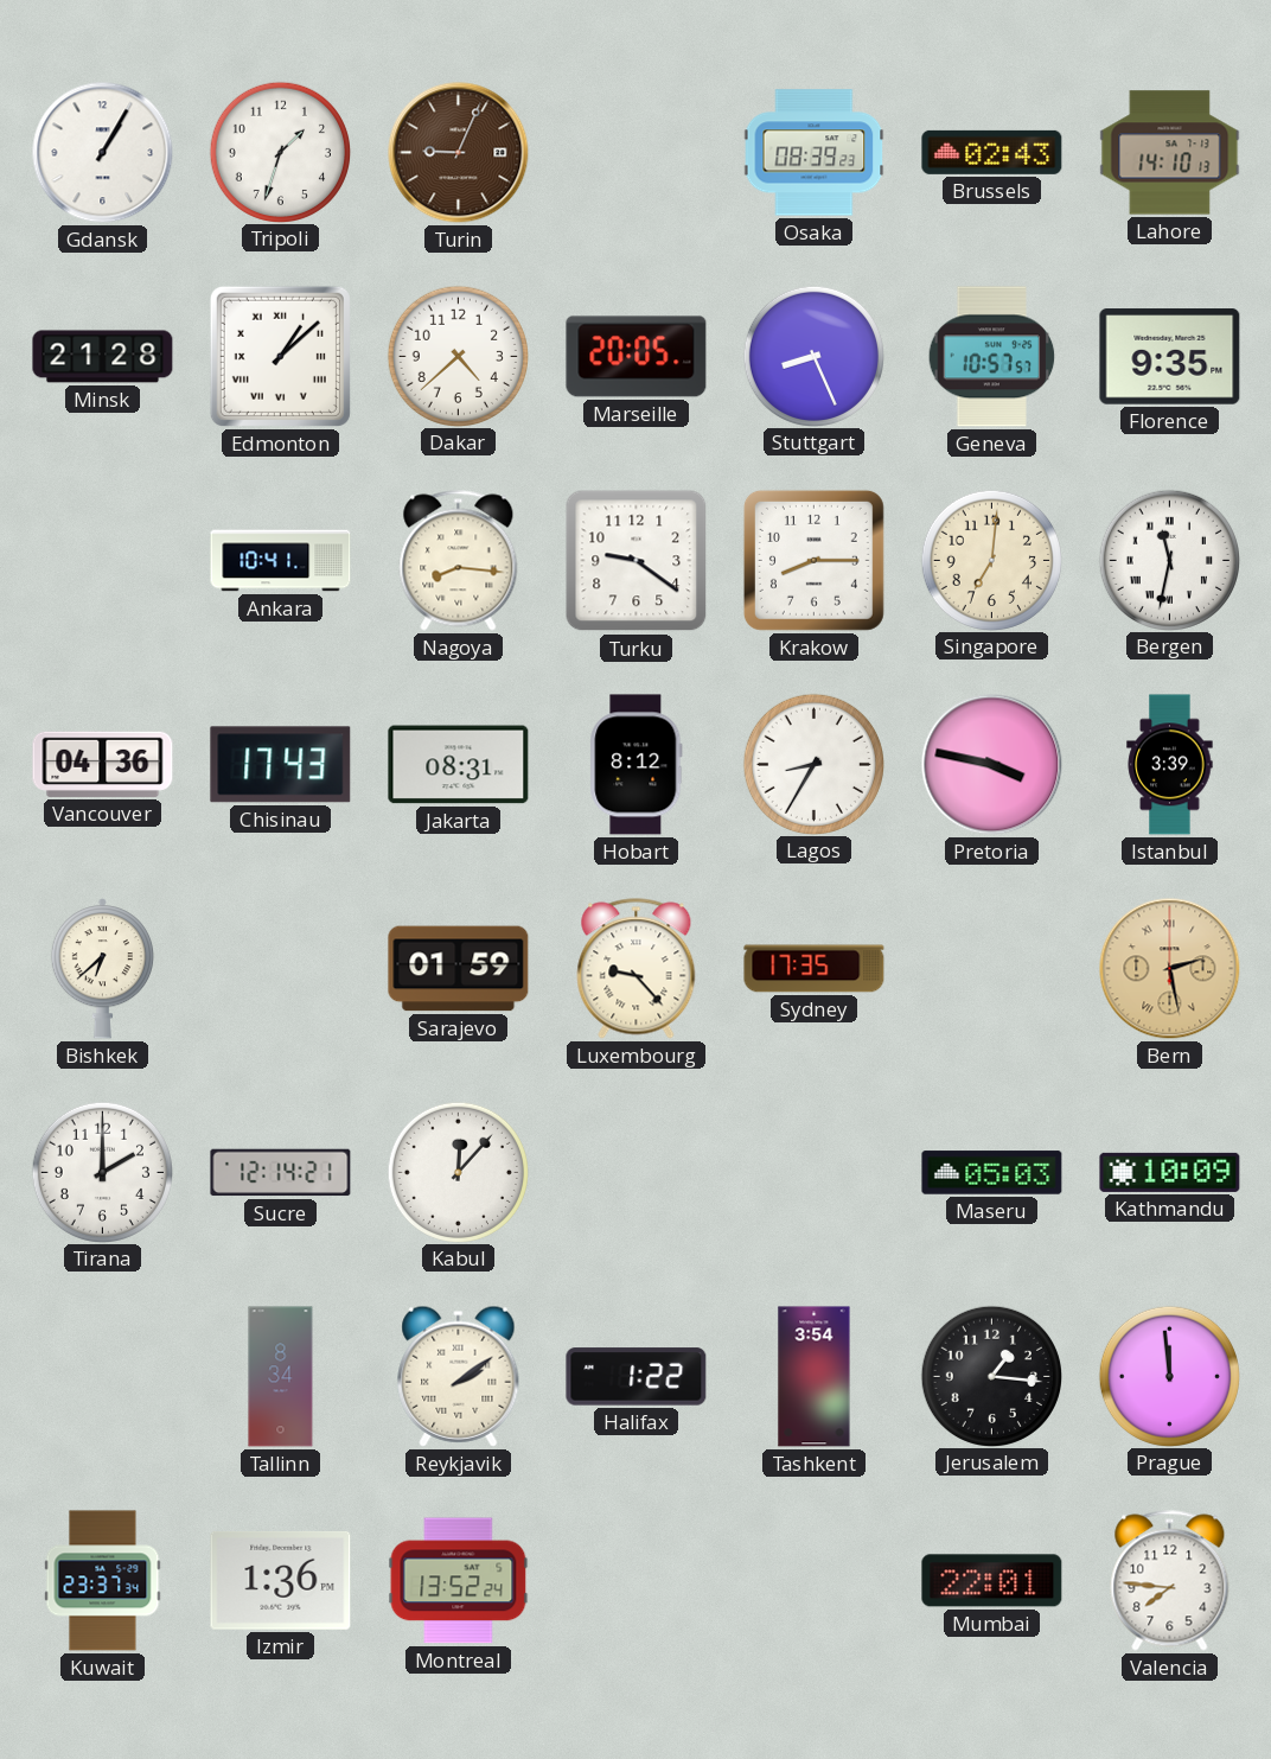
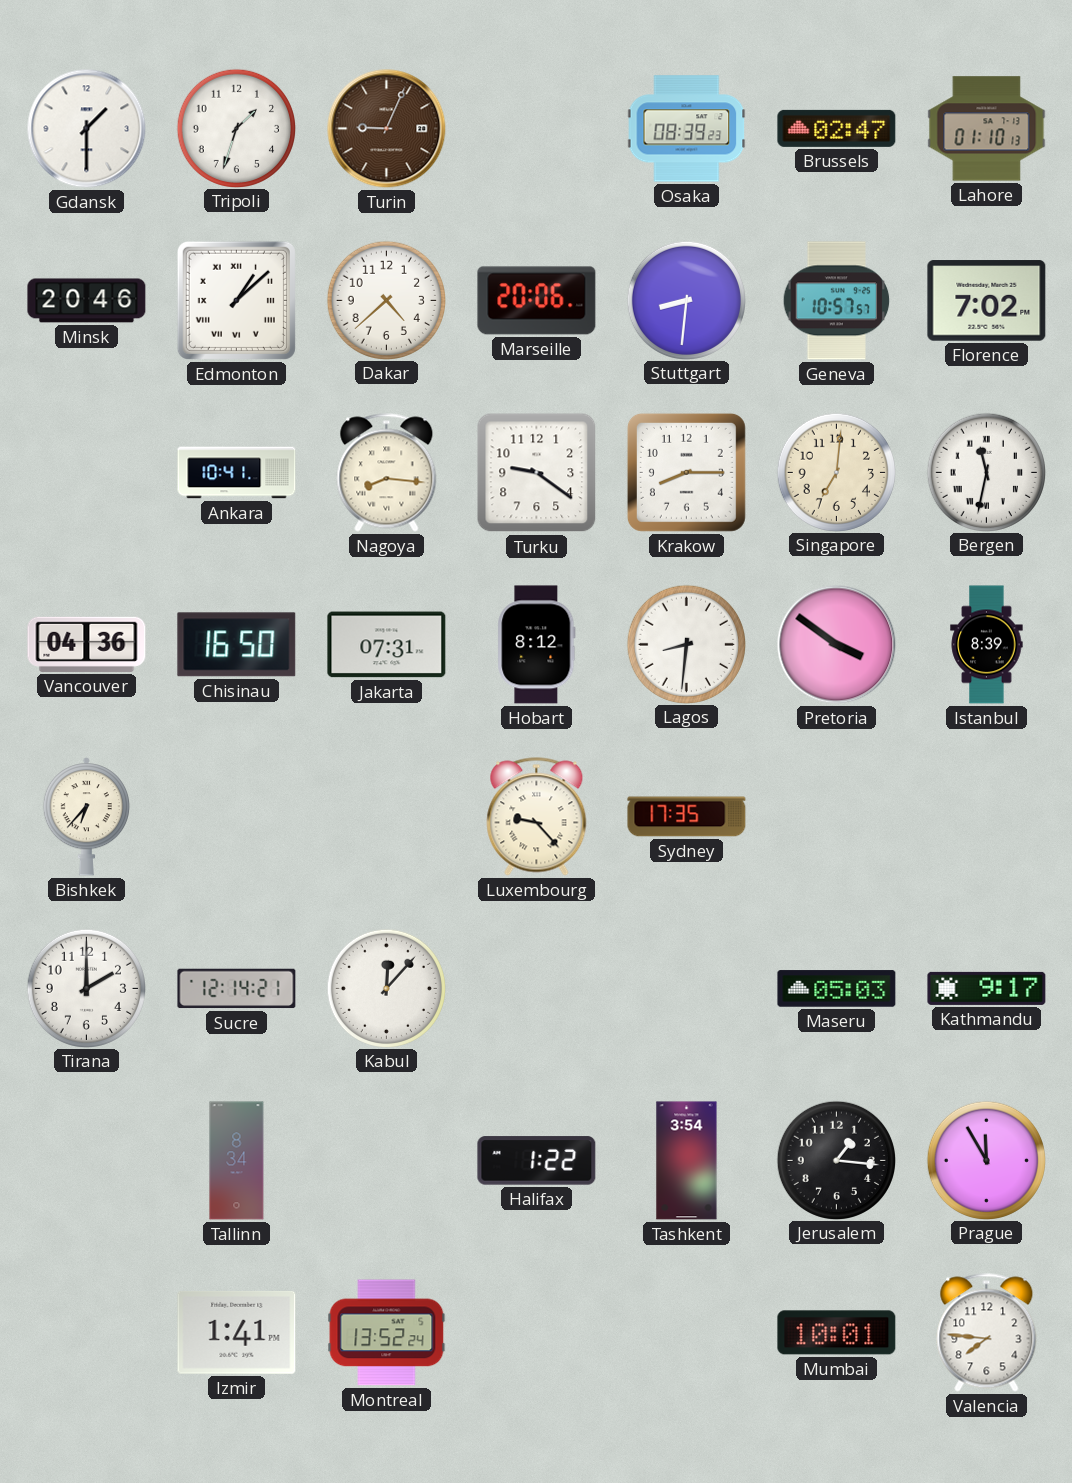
Gdansk: 1:05 -> 1:30
Brussels: 02:43 -> 02:47
Lahore: 14:10 -> 01:10
Minsk: 21:28 -> 20:46
Marseille: 20:05 -> 20:06
Stuttgart: 8:26 -> 8:31
Florence: 9:35 -> 7:02
Chisinau: 17:43 -> 16:50
Jakarta: 08:31 -> 07:31
Lagos: 8:35 -> 8:31
Pretoria: 3:47 -> 3:51
Istanbul: 3:39 -> 8:39
Bishkek: 6:38 -> 6:37
Sarajevo: 01:59 -> none
Bern: 2:28 -> none
Kathmandu: 10:09 -> 9:17
Reykjavik: 2:09 -> none
Prague: 11:59 -> 11:55
Kuwait: 23:37 -> none
Izmir: 1:36 -> 1:41
Mumbai: 22:01 -> 10:01
